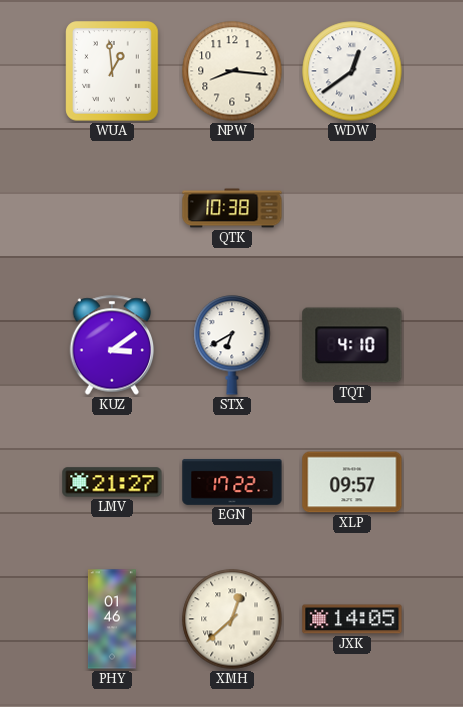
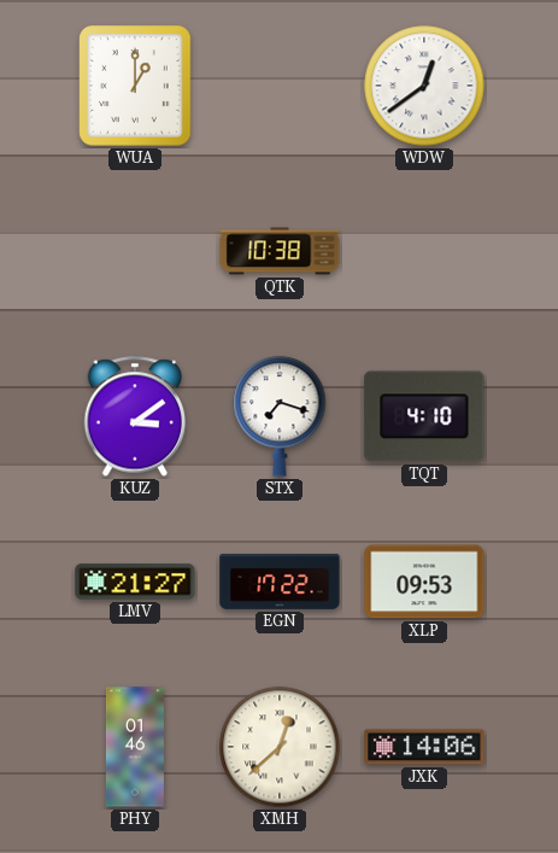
WUA: 12:59 -> 1:00
NPW: 8:16 -> none
STX: 6:40 -> 7:18
XLP: 09:57 -> 09:53
JXK: 14:05 -> 14:06
